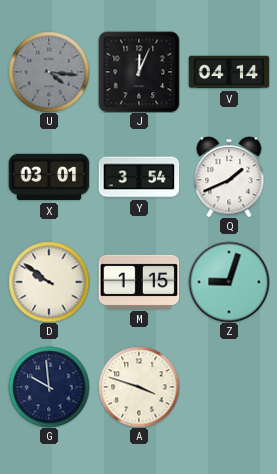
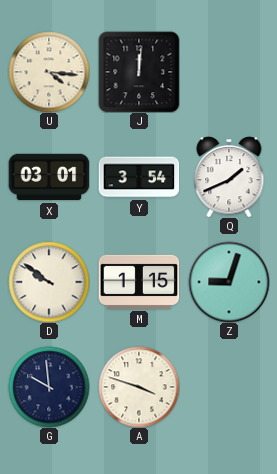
U dial: grey -> cream
J: 12:04 -> 12:01
V: 04:14 -> none
